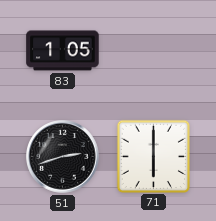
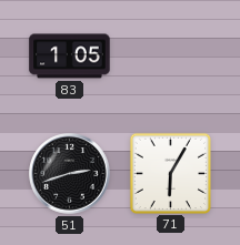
71: 6:00 -> 6:05
